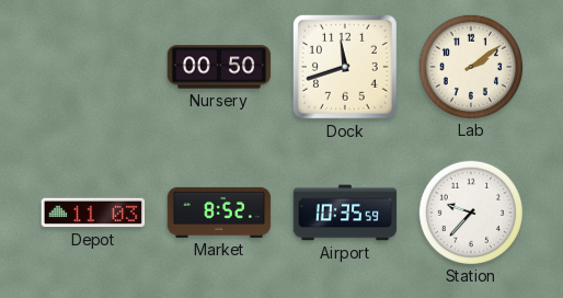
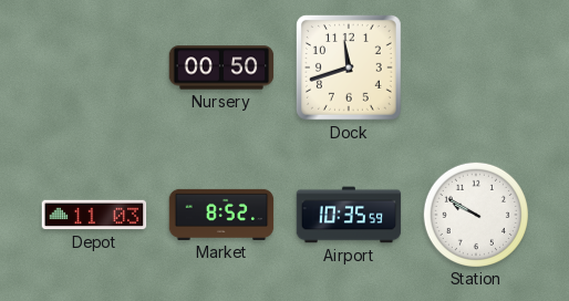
Lab: 2:09 -> none
Station: 9:37 -> 9:50
